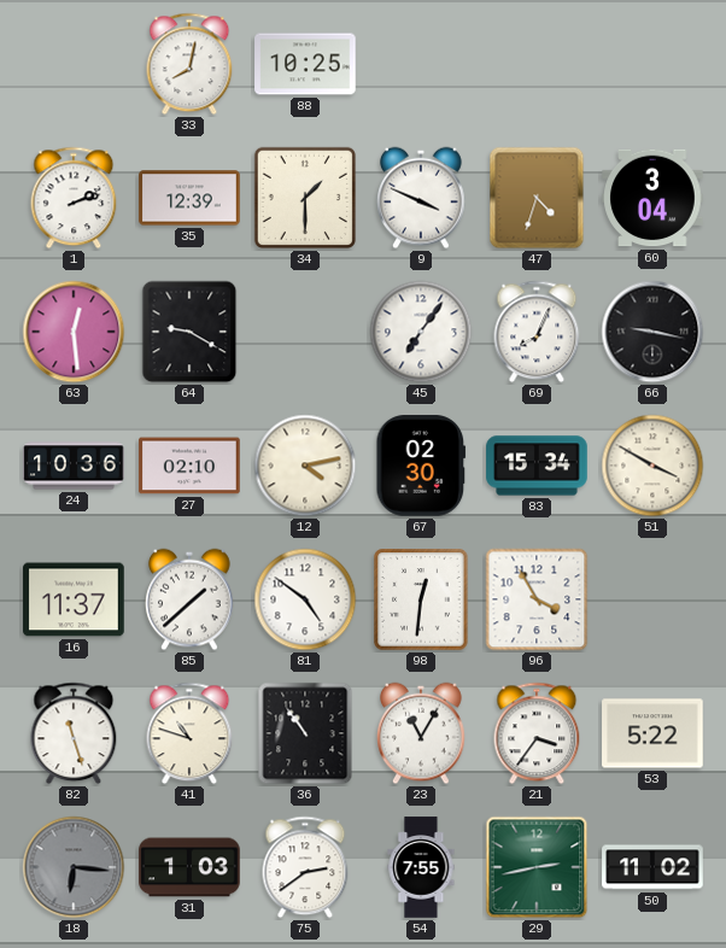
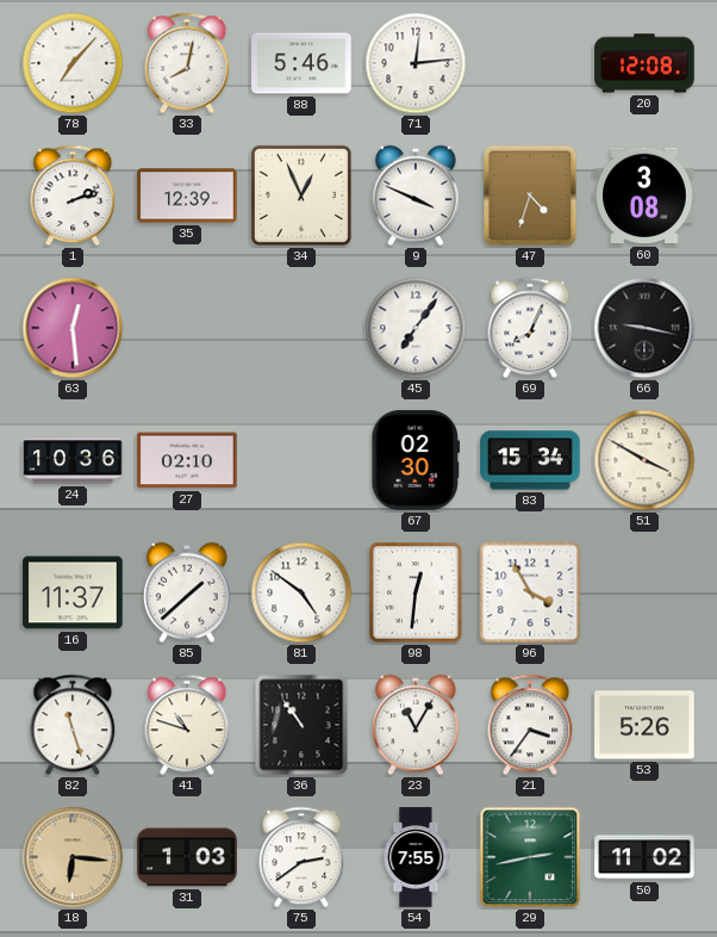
78: none -> 7:07
88: 10:25 -> 5:46
71: none -> 12:14
20: none -> 12:08
34: 1:30 -> 12:56
60: 3:04 -> 3:08
64: 9:20 -> none
12: 4:13 -> none
53: 5:22 -> 5:26
18 dial: grey -> champagne
